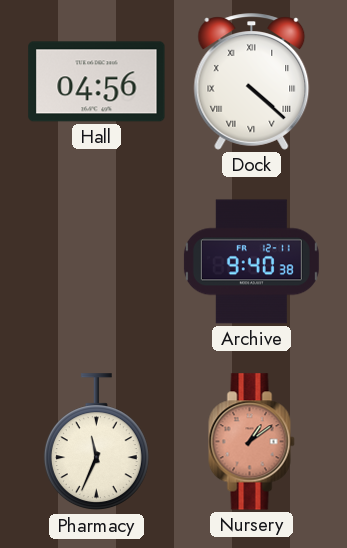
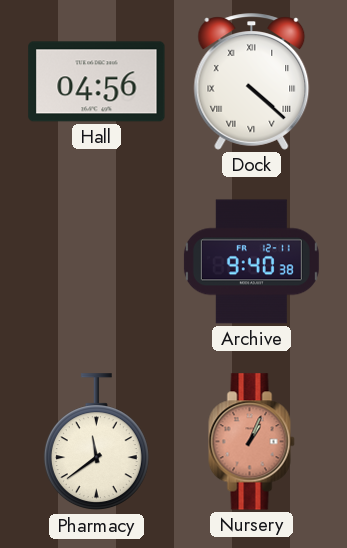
Pharmacy: 11:34 -> 11:39
Nursery: 1:09 -> 1:04
